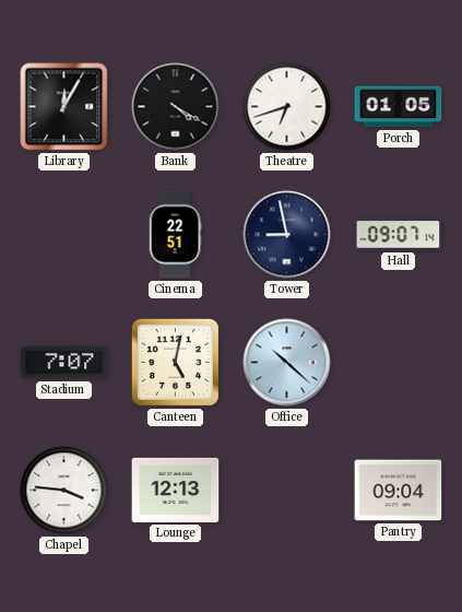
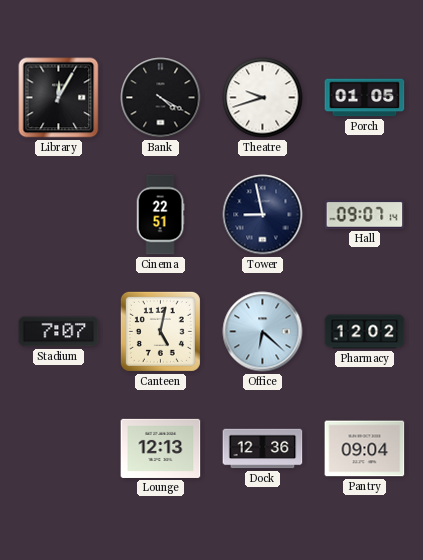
Theatre: 6:42 -> 9:42
Office: 10:22 -> 6:22
Pharmacy: none -> 12:02
Chapel: 3:46 -> none
Dock: none -> 12:36
